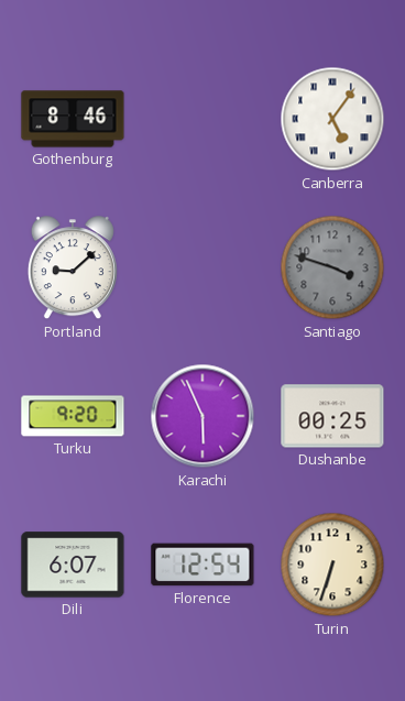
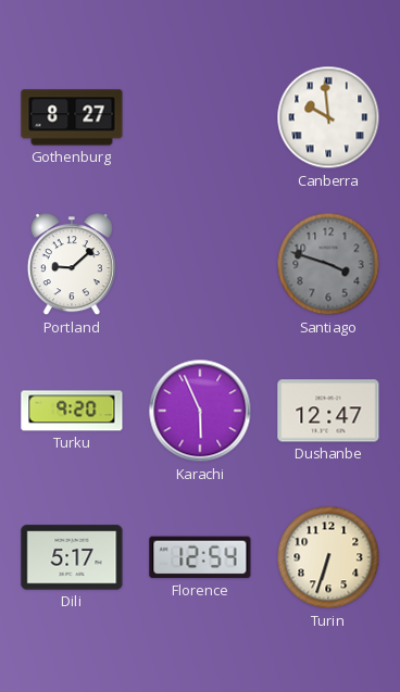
Gothenburg: 8:46 -> 8:27
Canberra: 5:06 -> 9:59
Dushanbe: 00:25 -> 12:47
Dili: 6:07 -> 5:17
